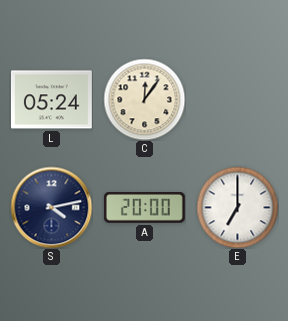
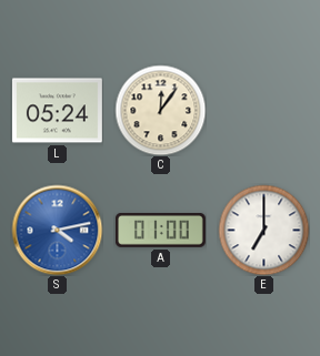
S dial: navy -> blue
A: 20:00 -> 01:00
